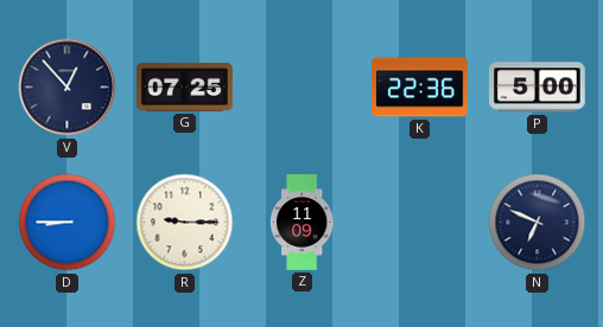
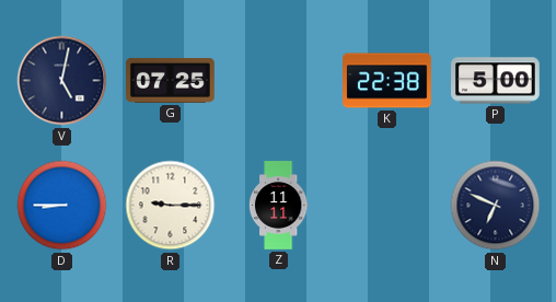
V: 12:53 -> 5:02
K: 22:36 -> 22:38
Z: 11:09 -> 11:11
